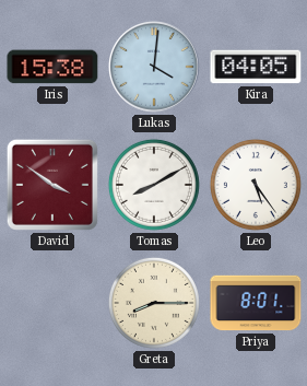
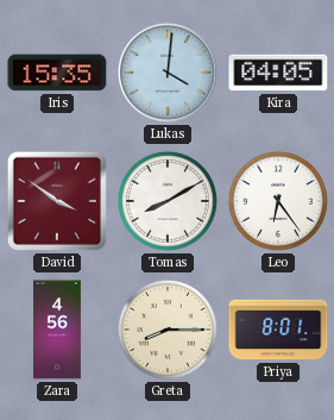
Iris: 15:38 -> 15:35
Leo: 5:24 -> 6:24
Zara: none -> 4:56
